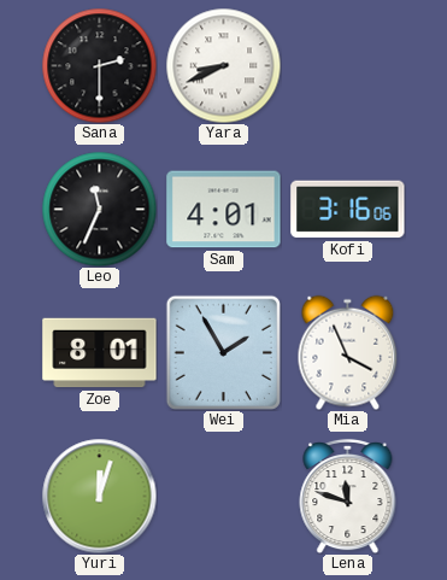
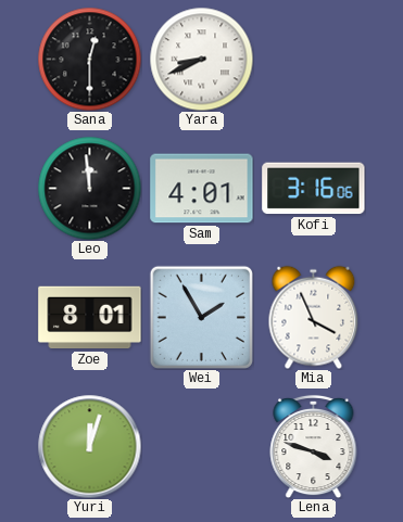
Sana: 2:30 -> 12:30
Leo: 11:34 -> 11:59
Lena: 11:48 -> 3:48
